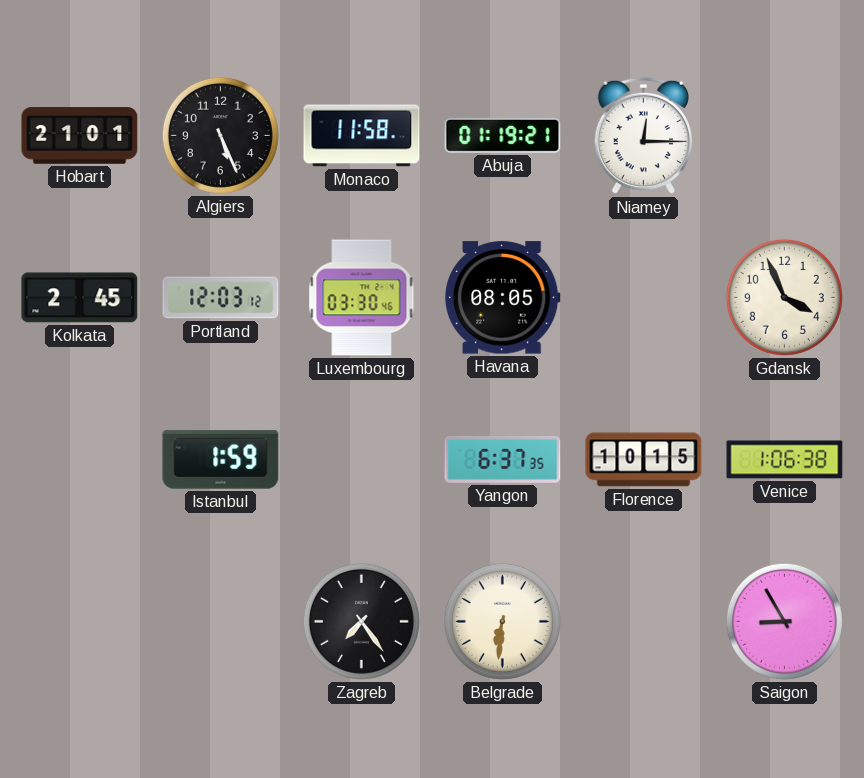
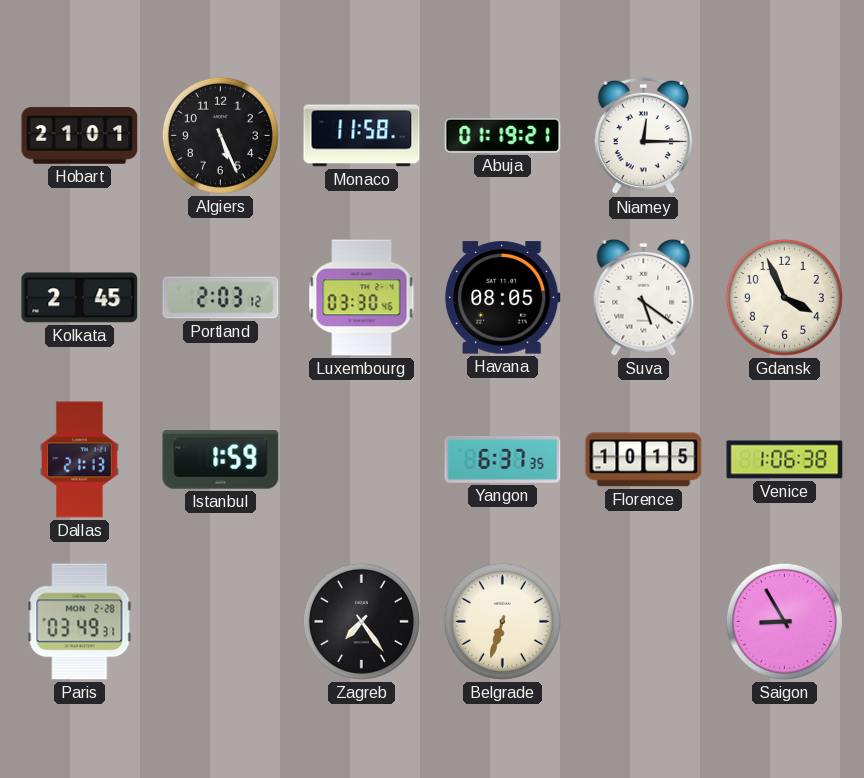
Portland: 12:03 -> 2:03
Suva: none -> 5:21
Dallas: none -> 21:13
Paris: none -> 03:49
Belgrade: 6:31 -> 6:33
